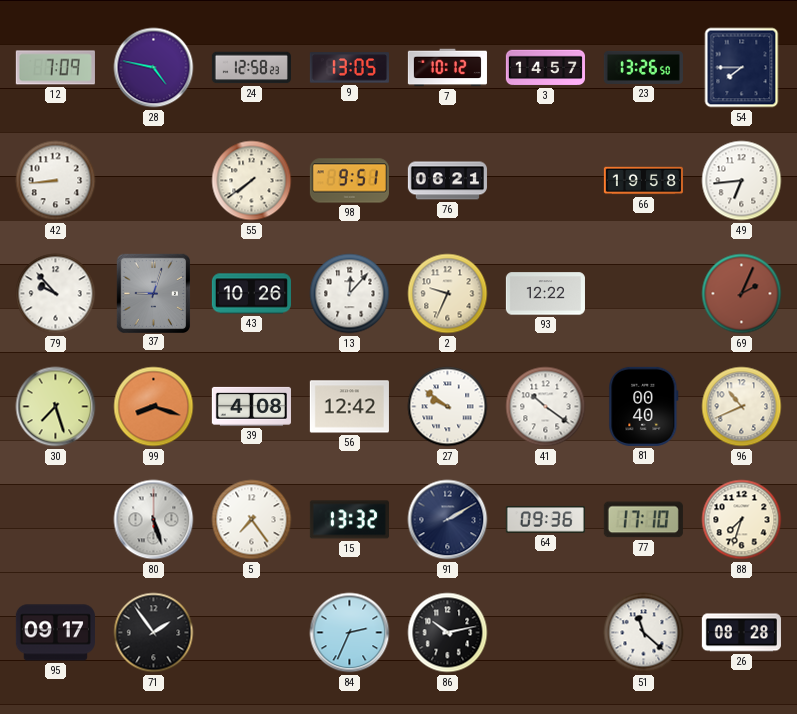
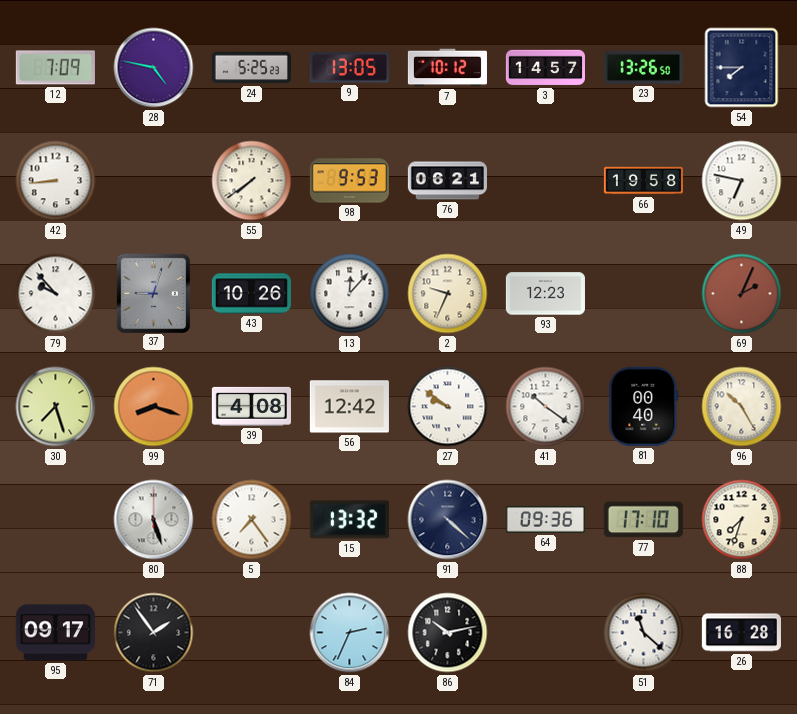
24: 12:58 -> 5:25
98: 9:51 -> 9:53
49: 6:44 -> 6:47
93: 12:22 -> 12:23
96: 10:41 -> 10:25
91: 2:10 -> 4:22
26: 08:28 -> 16:28
